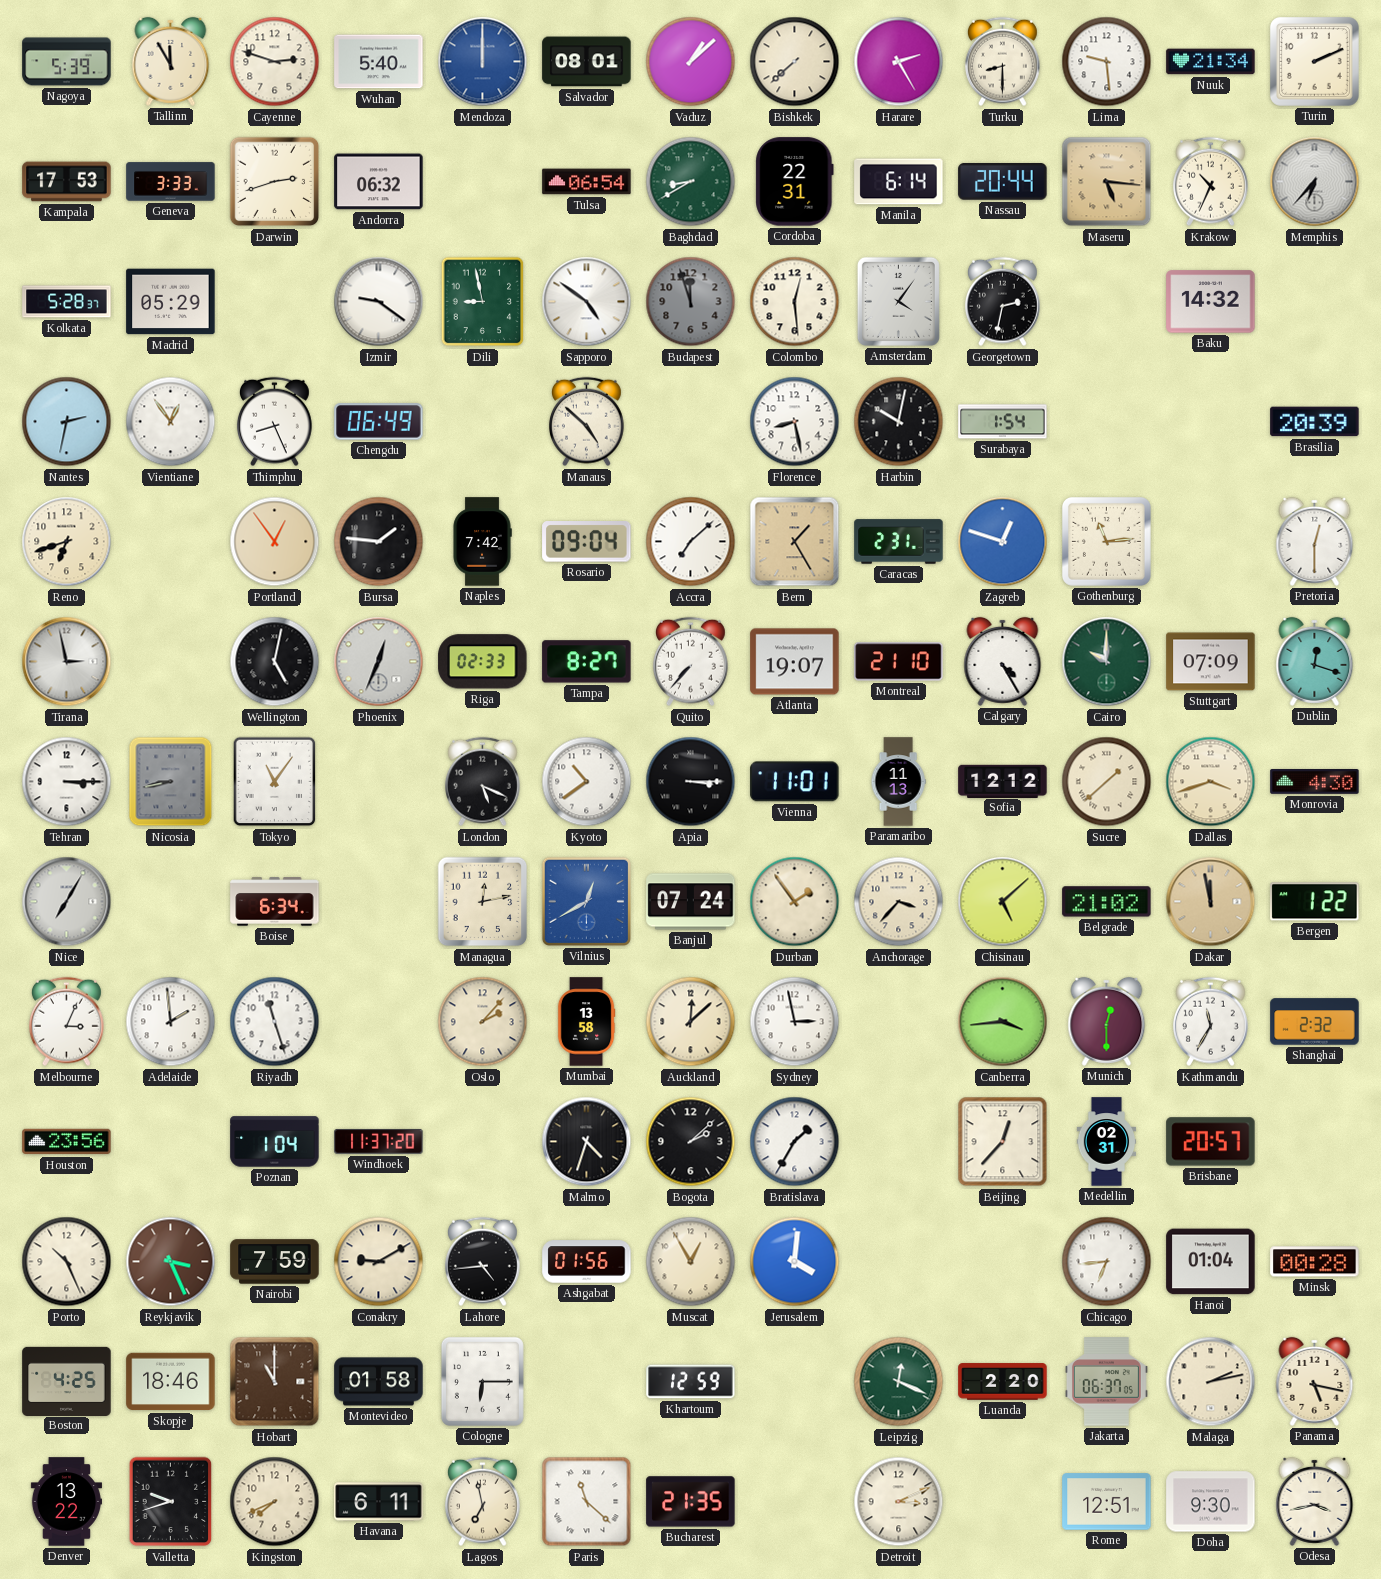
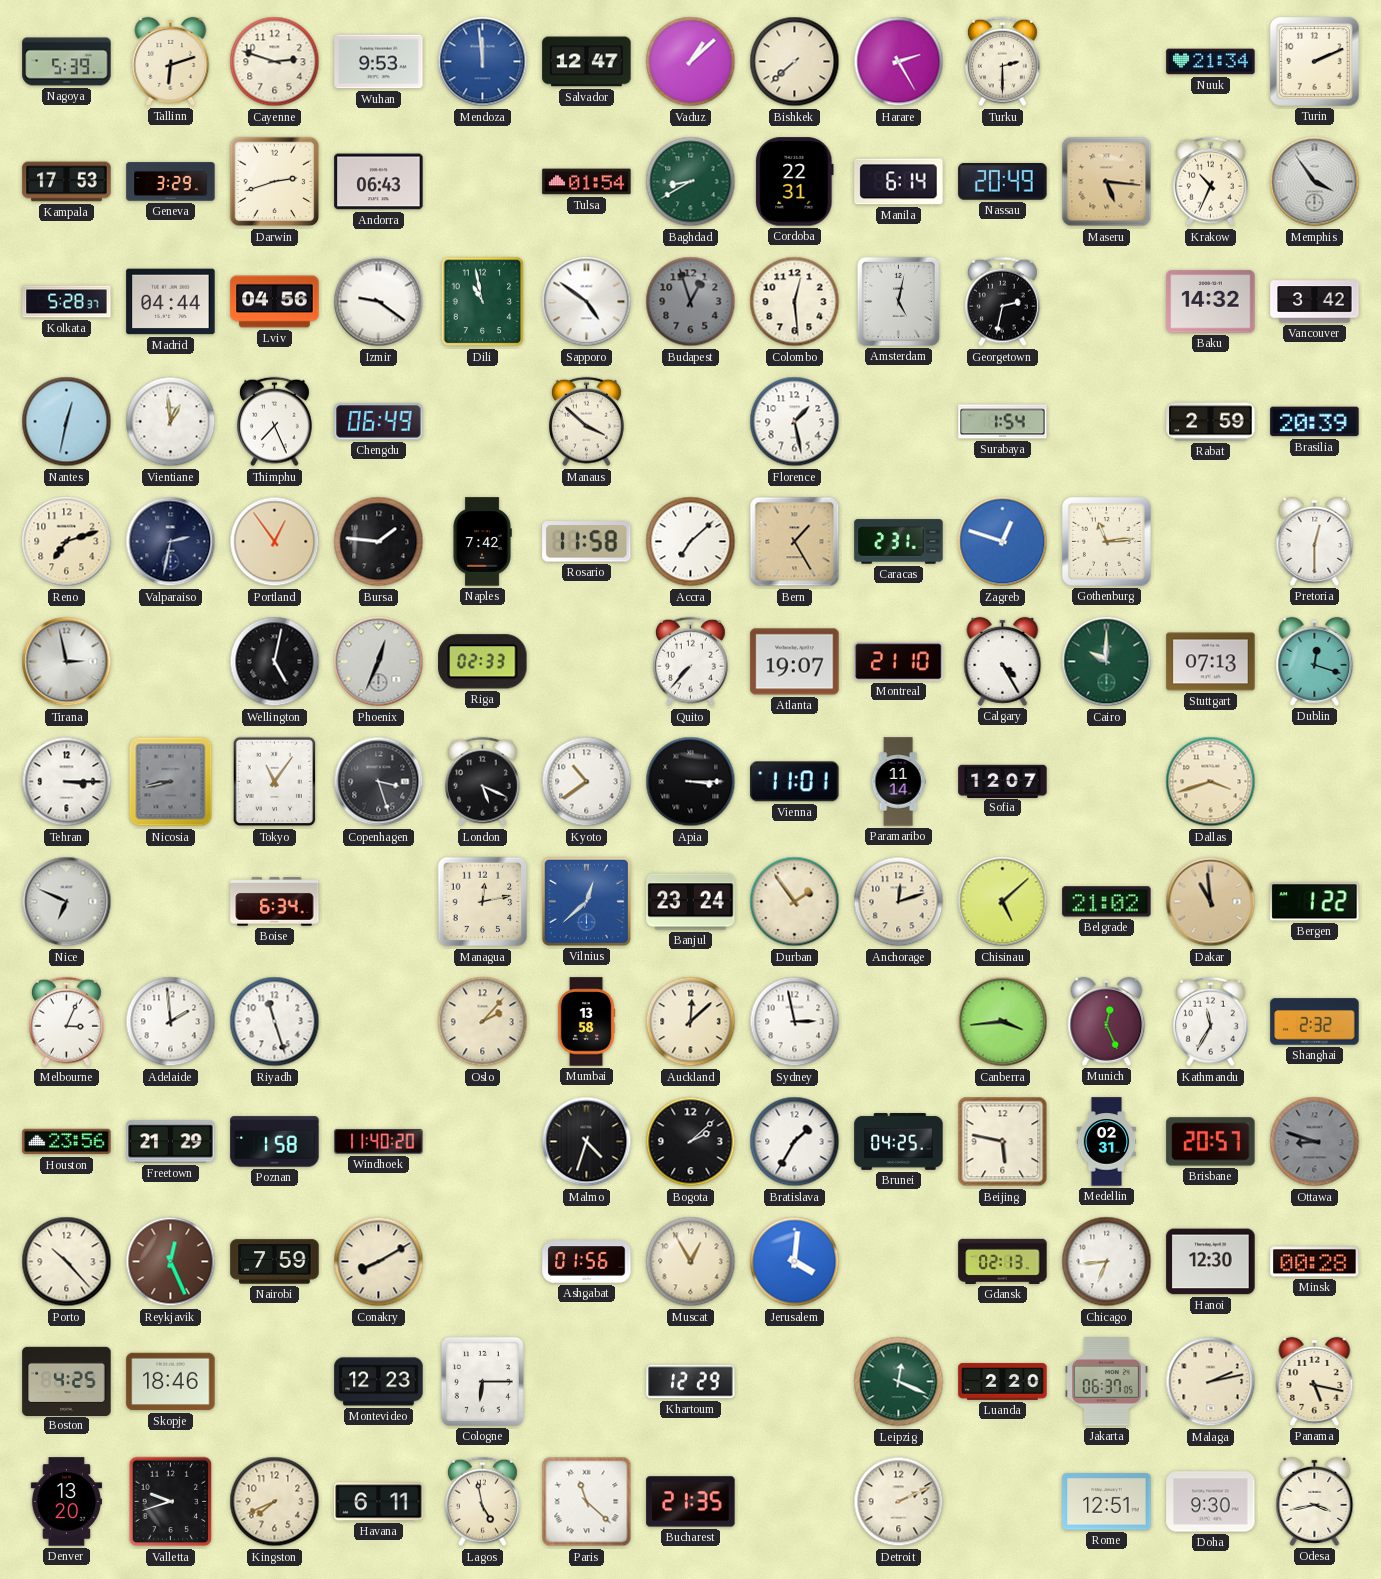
Tallinn: 11:55 -> 6:12
Wuhan: 5:40 -> 9:53
Mendoza: 12:00 -> 11:59
Salvador: 08:01 -> 12:47
Turku: 8:30 -> 2:30
Lima: 9:29 -> none
Geneva: 3:33 -> 3:29
Andorra: 06:32 -> 06:43
Tulsa: 06:54 -> 01:54
Nassau: 20:44 -> 20:49
Memphis: 6:37 -> 3:54
Madrid: 05:29 -> 04:44
Lviv: none -> 04:56
Dili: 8:58 -> 10:58
Budapest: 11:57 -> 12:57
Amsterdam: 4:06 -> 5:02
Vancouver: none -> 3:42
Nantes: 2:32 -> 12:32
Vientiane: 12:54 -> 12:59
Thimphu: 8:26 -> 7:26
Manaus: 4:52 -> 3:52
Florence: 8:28 -> 1:28
Harbin: 10:02 -> none
Rabat: none -> 2:59
Reno: 6:42 -> 7:12
Valparaiso: none -> 2:32
Rosario: 09:04 -> 11:58
Tampa: 8:27 -> none
Stuttgart: 07:09 -> 07:13
Copenhagen: none -> 3:27
Paramaribo: 11:13 -> 11:14
Sofia: 12:12 -> 12:07
Sucre: 1:38 -> none
Monrovia: 4:30 -> none
Nice: 7:05 -> 6:49
Vilnius: 12:40 -> 12:38
Banjul: 07:24 -> 23:24
Anchorage: 3:37 -> 12:12
Dakar: 11:58 -> 10:59
Munich: 12:30 -> 12:26
Freetown: none -> 21:29
Poznan: 1:04 -> 1:58
Windhoek: 11:37 -> 11:40
Brunei: none -> 04:25
Beijing: 12:37 -> 5:47
Ottawa: none -> 8:48
Porto: 10:26 -> 10:23
Reykjavik: 3:26 -> 12:26
Conakry: 9:10 -> 8:10
Lahore: 4:44 -> none
Gdansk: none -> 02:13
Hanoi: 01:04 -> 12:30
Hobart: 11:00 -> none
Montevideo: 01:58 -> 12:23
Khartoum: 12:59 -> 12:29
Denver: 13:22 -> 13:20
Lagos: 6:58 -> 4:58
Detroit: 3:11 -> 2:11
